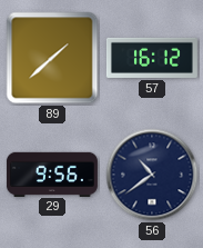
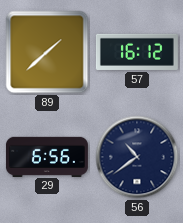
29: 9:56 -> 6:56
